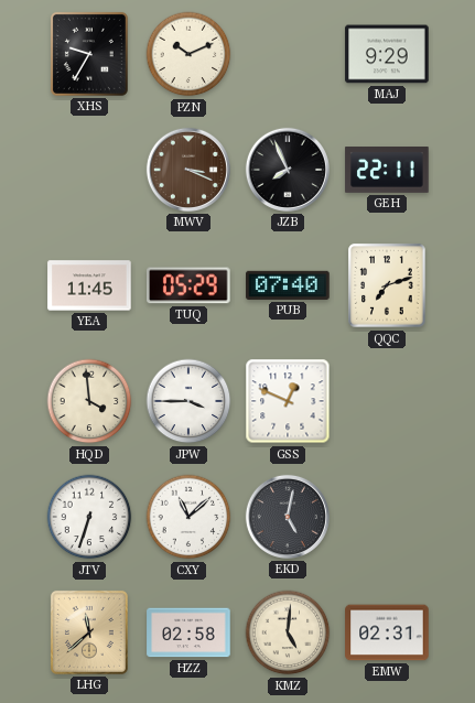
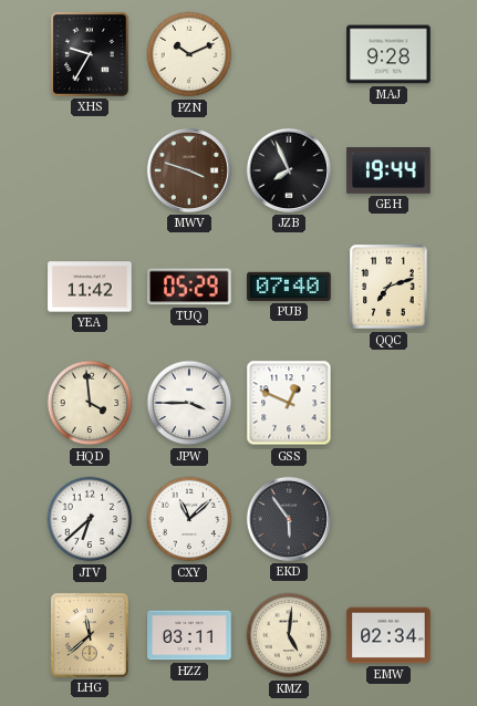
MAJ: 9:29 -> 9:28
MWV: 3:19 -> 3:48
GEH: 22:11 -> 19:44
YEA: 11:45 -> 11:42
JTV: 6:33 -> 6:38
EKD: 5:02 -> 5:54
HZZ: 02:58 -> 03:11
EMW: 02:31 -> 02:34
